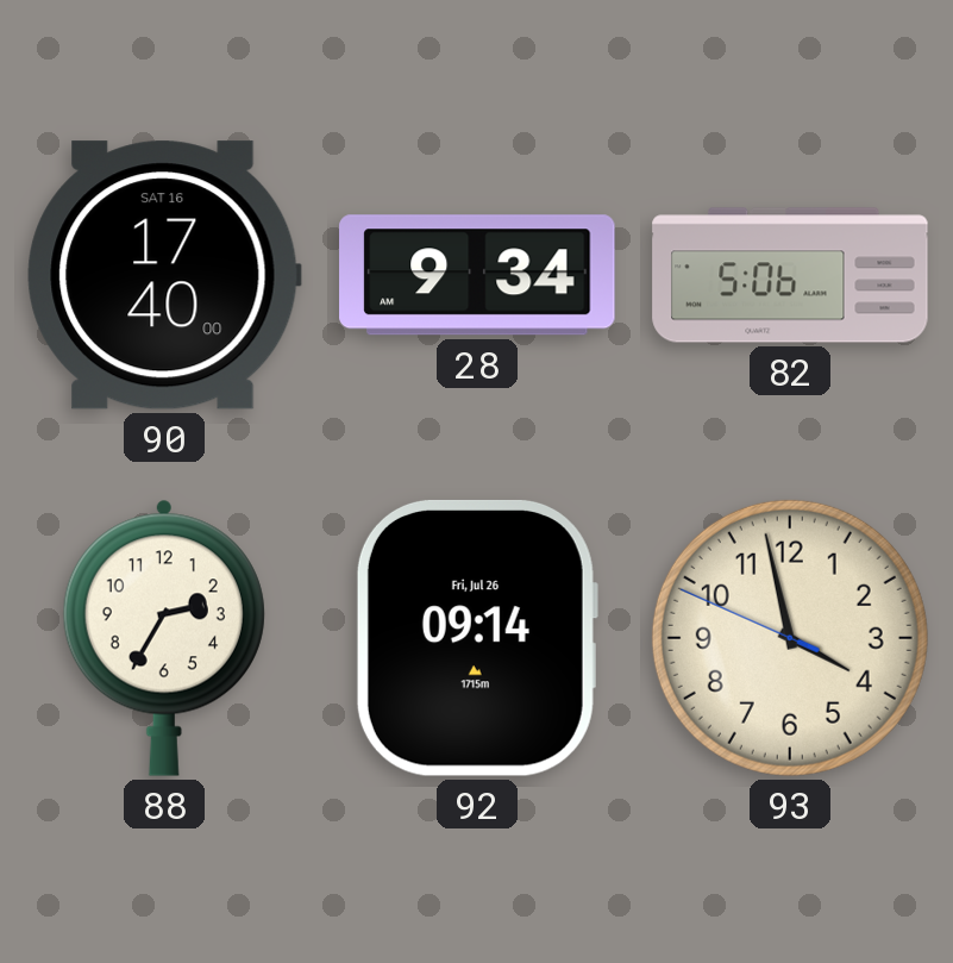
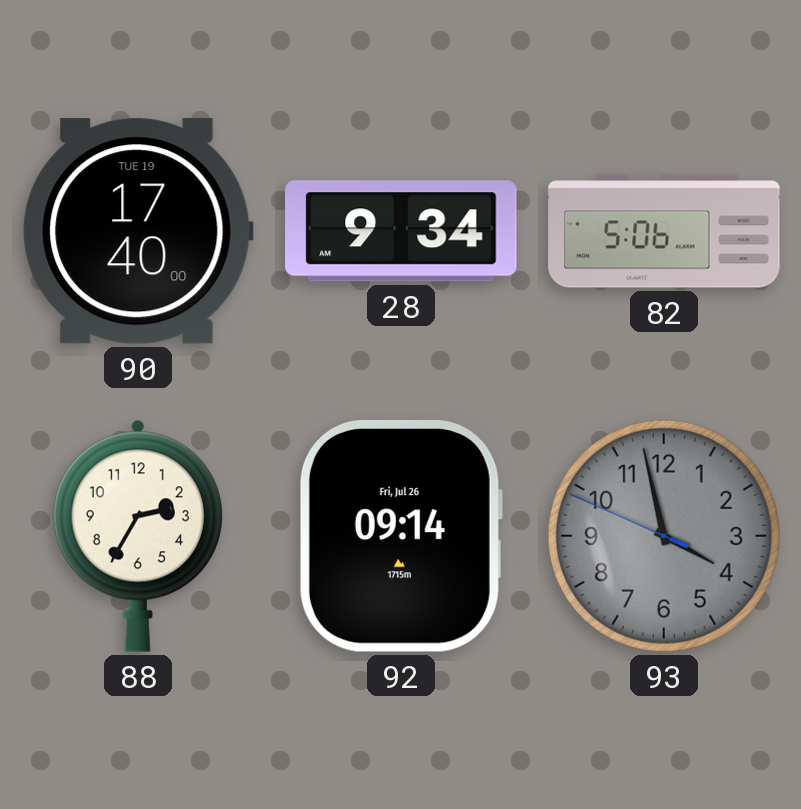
90 date: SAT 16 -> TUE 19
93 dial: cream -> grey
